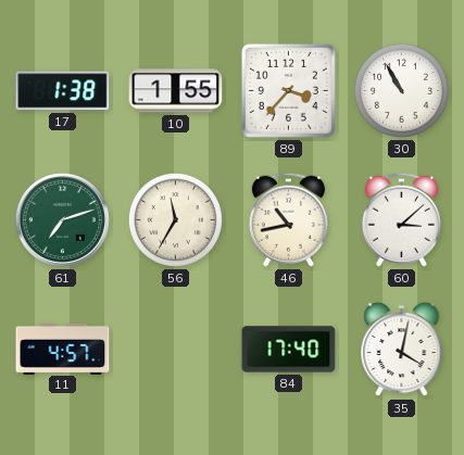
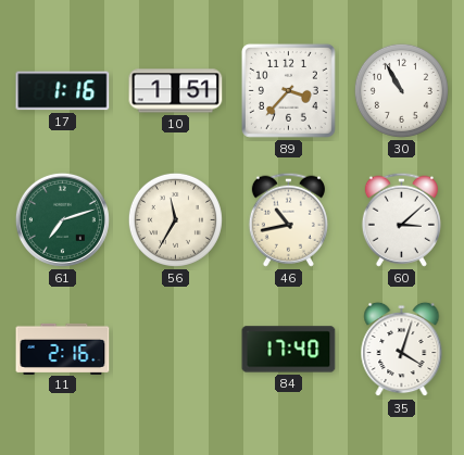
17: 1:38 -> 1:16
10: 1:55 -> 1:51
11: 4:57 -> 2:16
35: 4:02 -> 4:03
